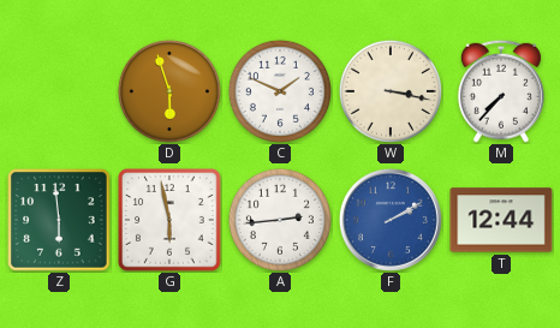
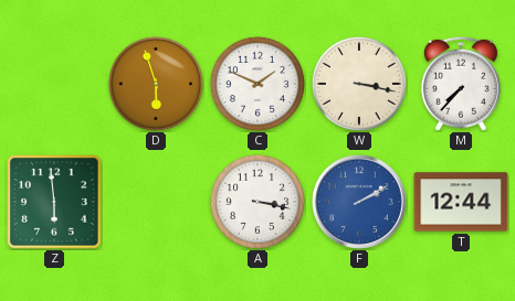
G: 5:58 -> none
A: 2:44 -> 3:17
